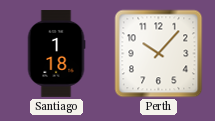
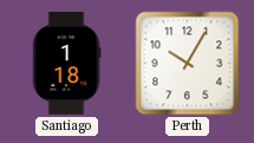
Perth: 10:07 -> 10:05
